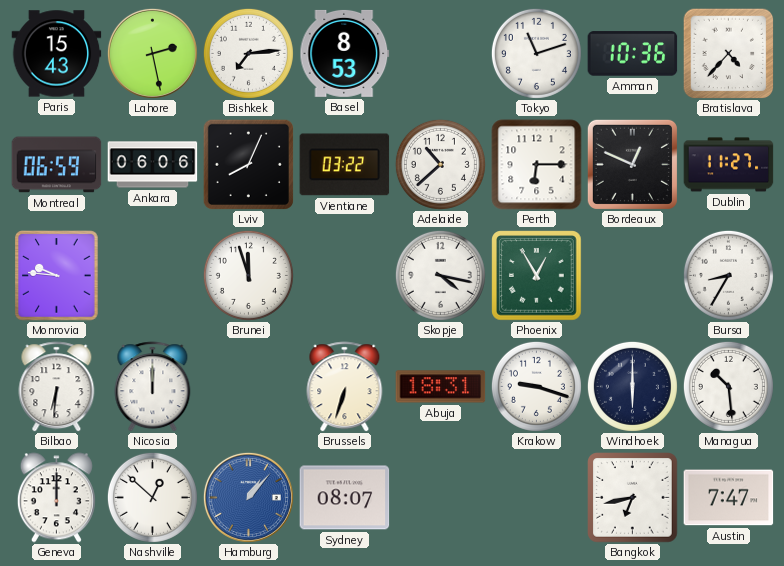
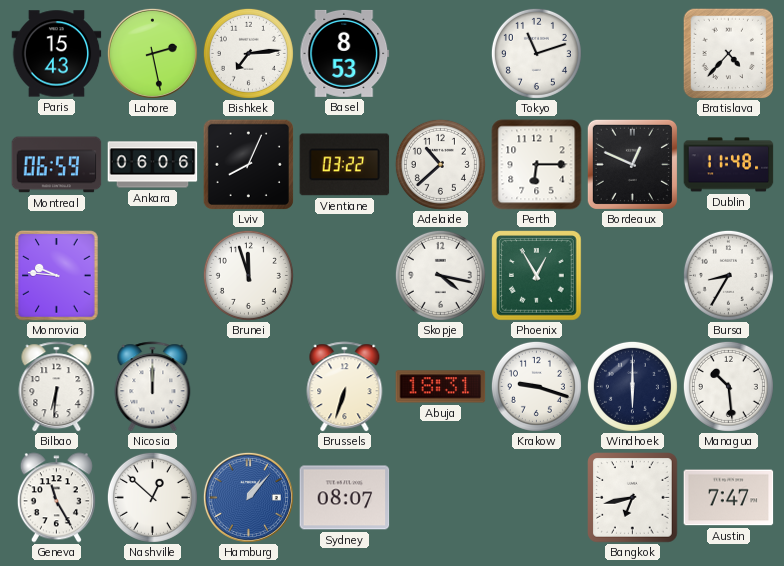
Amman: 10:36 -> none
Dublin: 11:27 -> 11:48
Geneva: 12:00 -> 11:25
